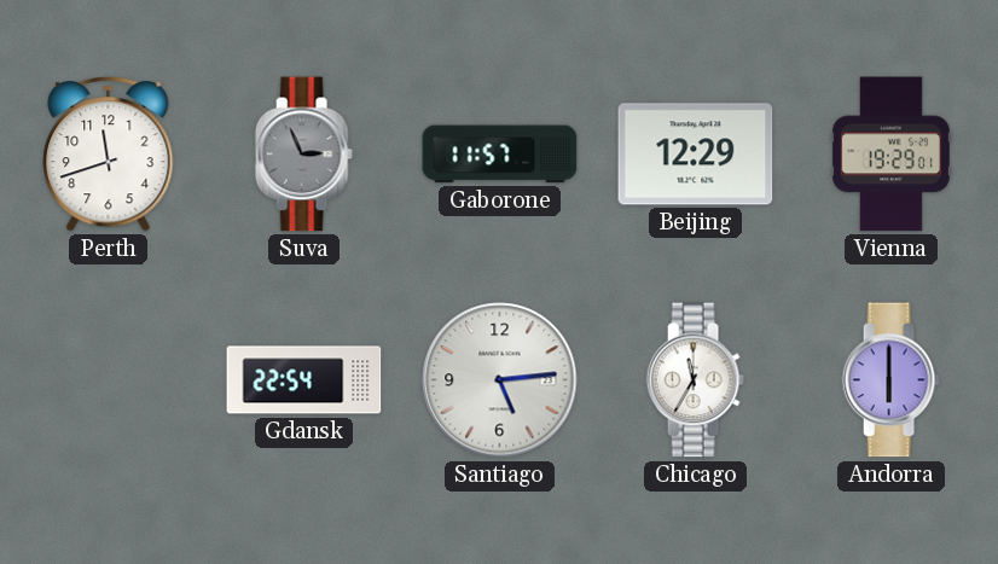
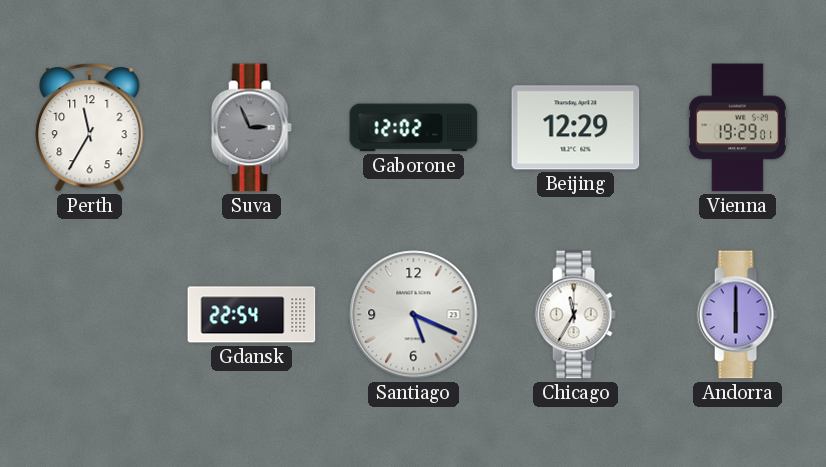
Perth: 11:42 -> 11:35
Gaborone: 11:57 -> 12:02
Santiago: 5:14 -> 5:19
